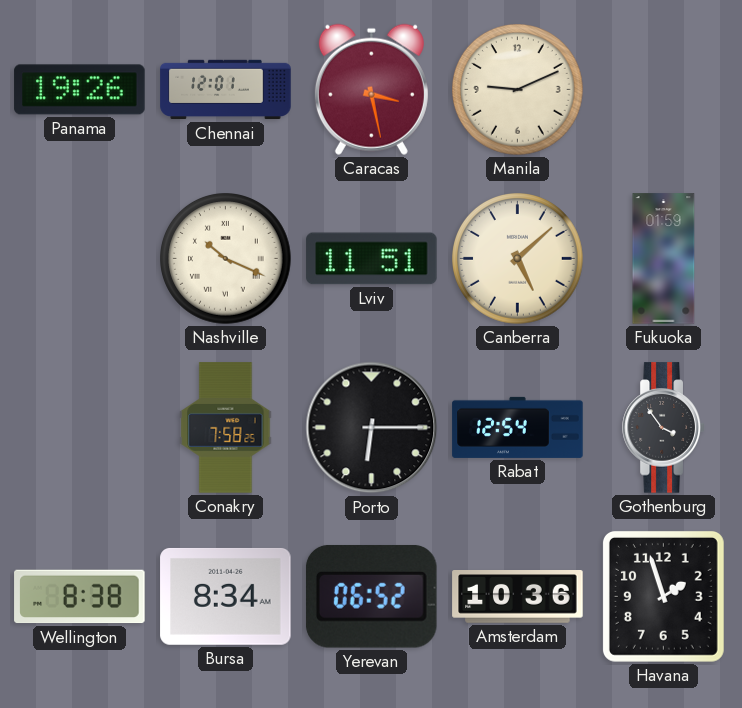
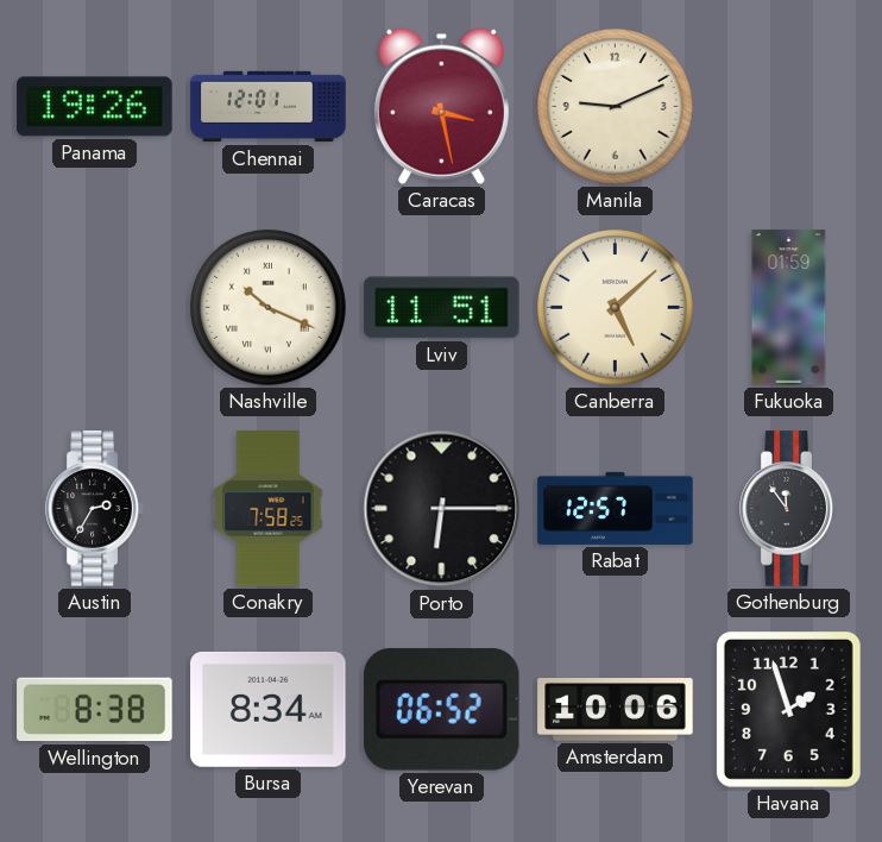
Austin: none -> 2:35
Rabat: 12:54 -> 12:57
Gothenburg: 3:54 -> 11:54
Amsterdam: 10:36 -> 10:06
